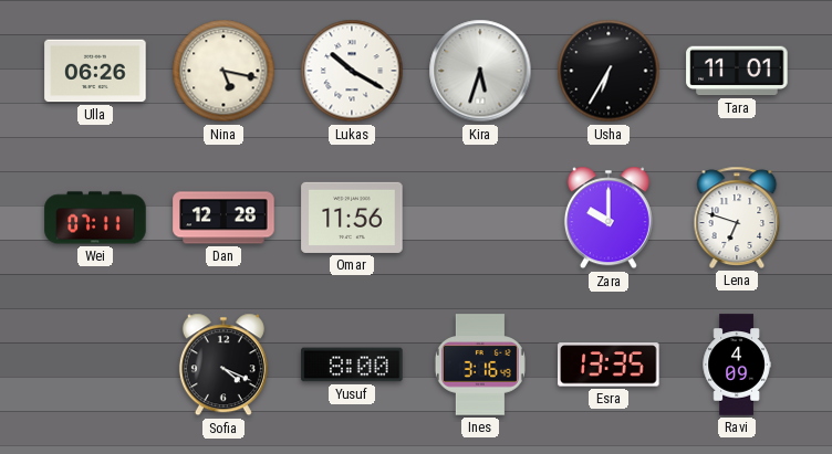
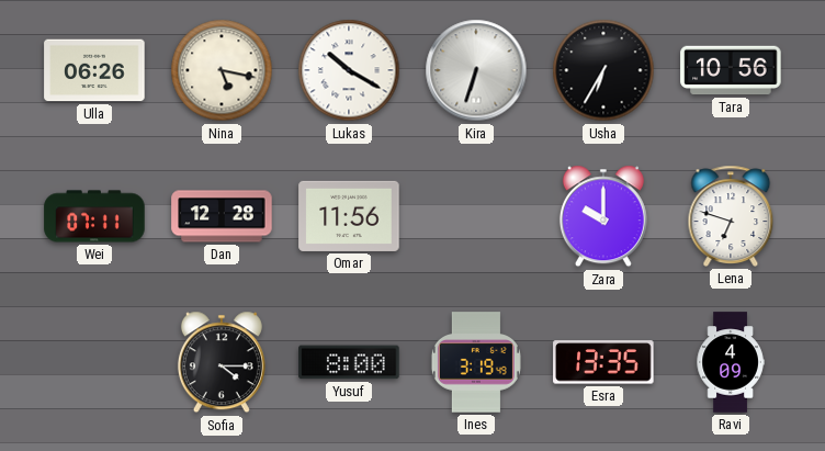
Kira: 5:33 -> 6:33
Tara: 11:01 -> 10:56
Sofia: 4:19 -> 4:15
Ines: 3:16 -> 3:19
